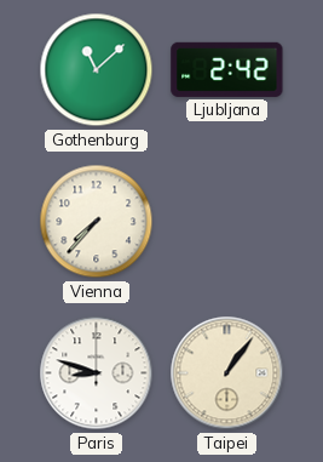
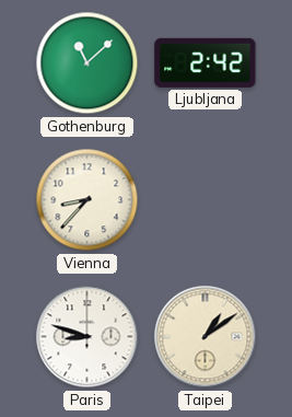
Vienna: 7:37 -> 8:37
Taipei: 1:06 -> 1:09
